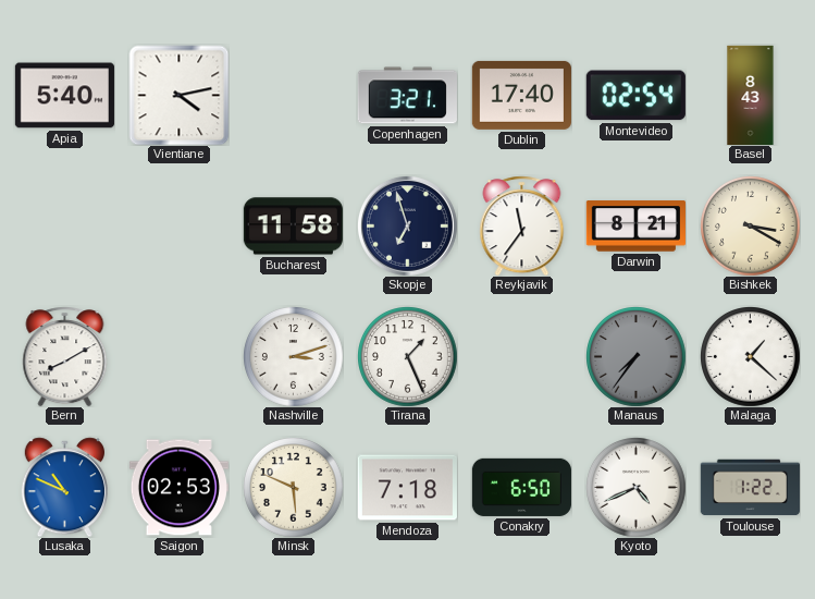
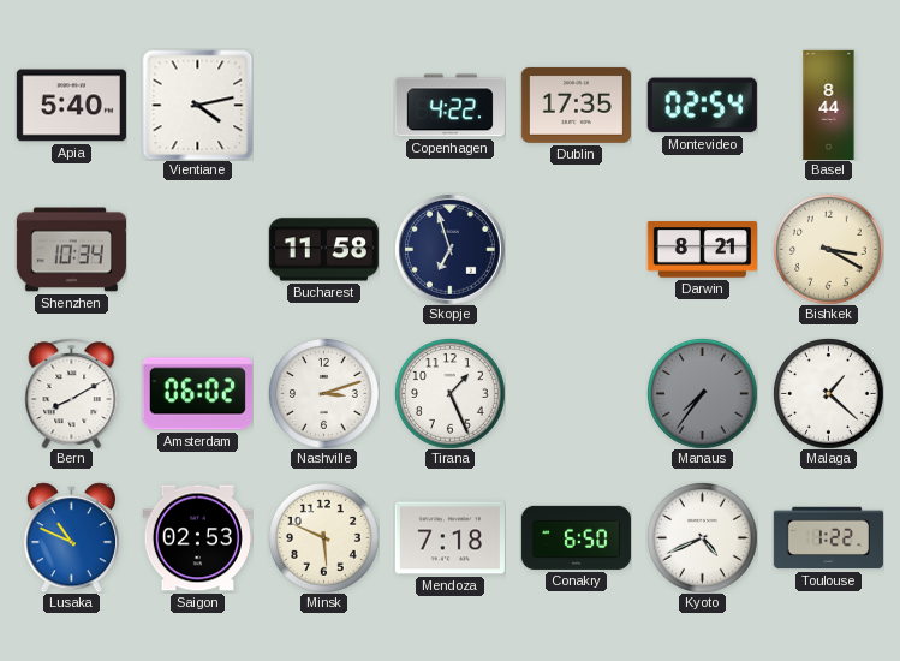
Copenhagen: 3:21 -> 4:22
Dublin: 17:40 -> 17:35
Basel: 8:43 -> 8:44
Shenzhen: none -> 10:34
Reykjavik: 11:36 -> none
Amsterdam: none -> 06:02
